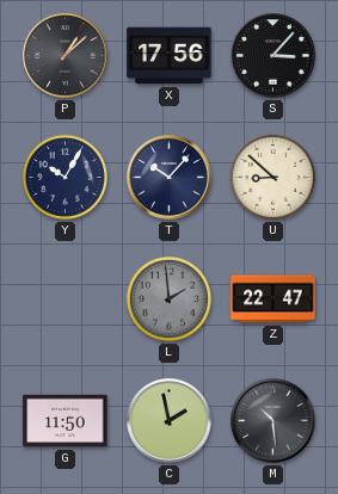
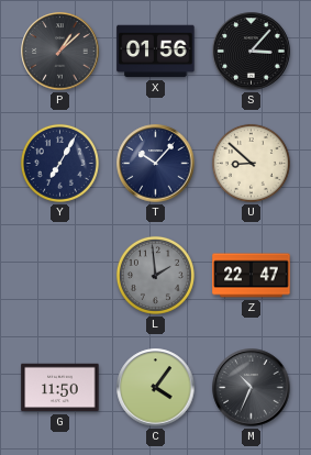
X: 17:56 -> 01:56
Y: 10:05 -> 7:05
C: 1:58 -> 4:06
M: 10:29 -> 10:34
